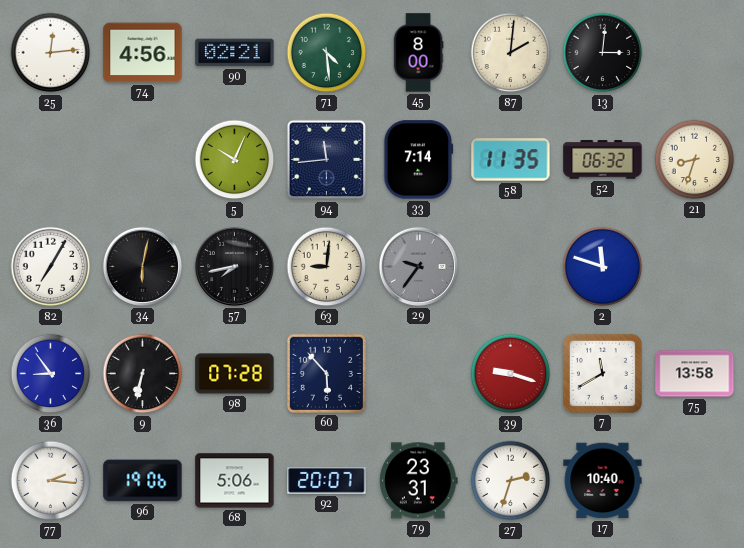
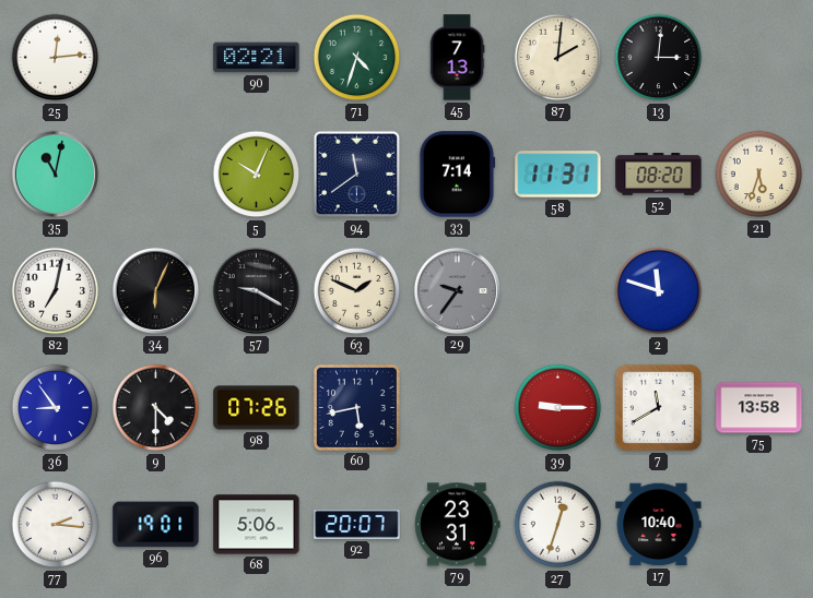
74: 4:56 -> none
71: 4:29 -> 4:33
45: 8:00 -> 7:13
35: none -> 11:02
94: 11:44 -> 11:39
58: 11:35 -> 11:31
52: 06:32 -> 08:20
21: 8:33 -> 5:33
82: 7:05 -> 7:02
34: 6:02 -> 6:04
57: 7:43 -> 9:20
63: 9:01 -> 1:49
9: 6:32 -> 4:30
98: 07:28 -> 07:26
60: 5:53 -> 5:43
39: 9:18 -> 9:15
96: 19:06 -> 19:01
27: 2:33 -> 12:33
